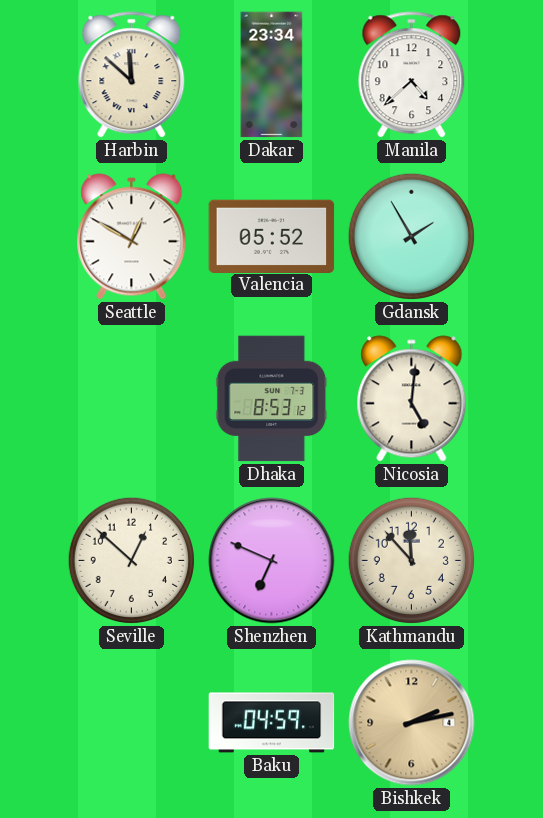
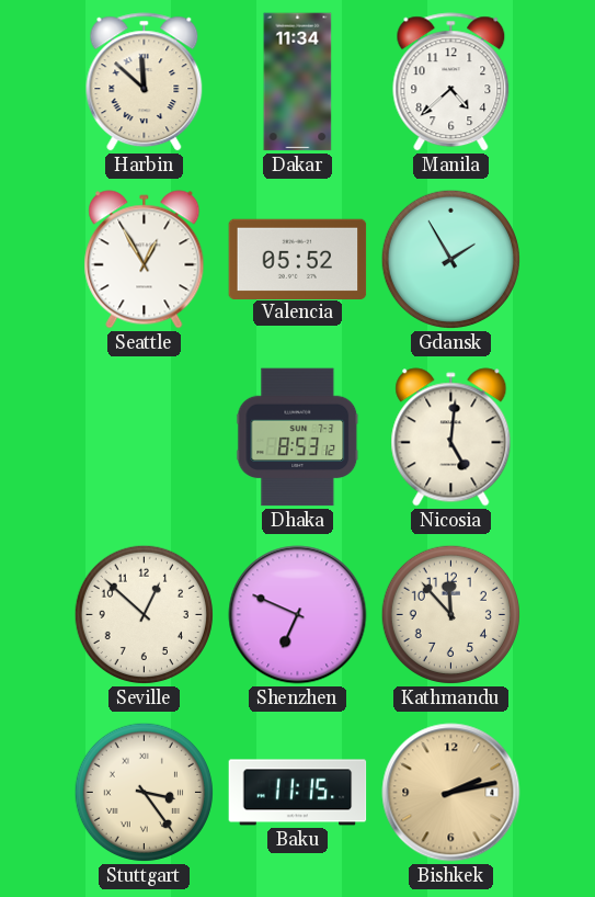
Dakar: 23:34 -> 11:34
Seattle: 12:50 -> 12:55
Stuttgart: none -> 3:24
Baku: 04:59 -> 11:15
